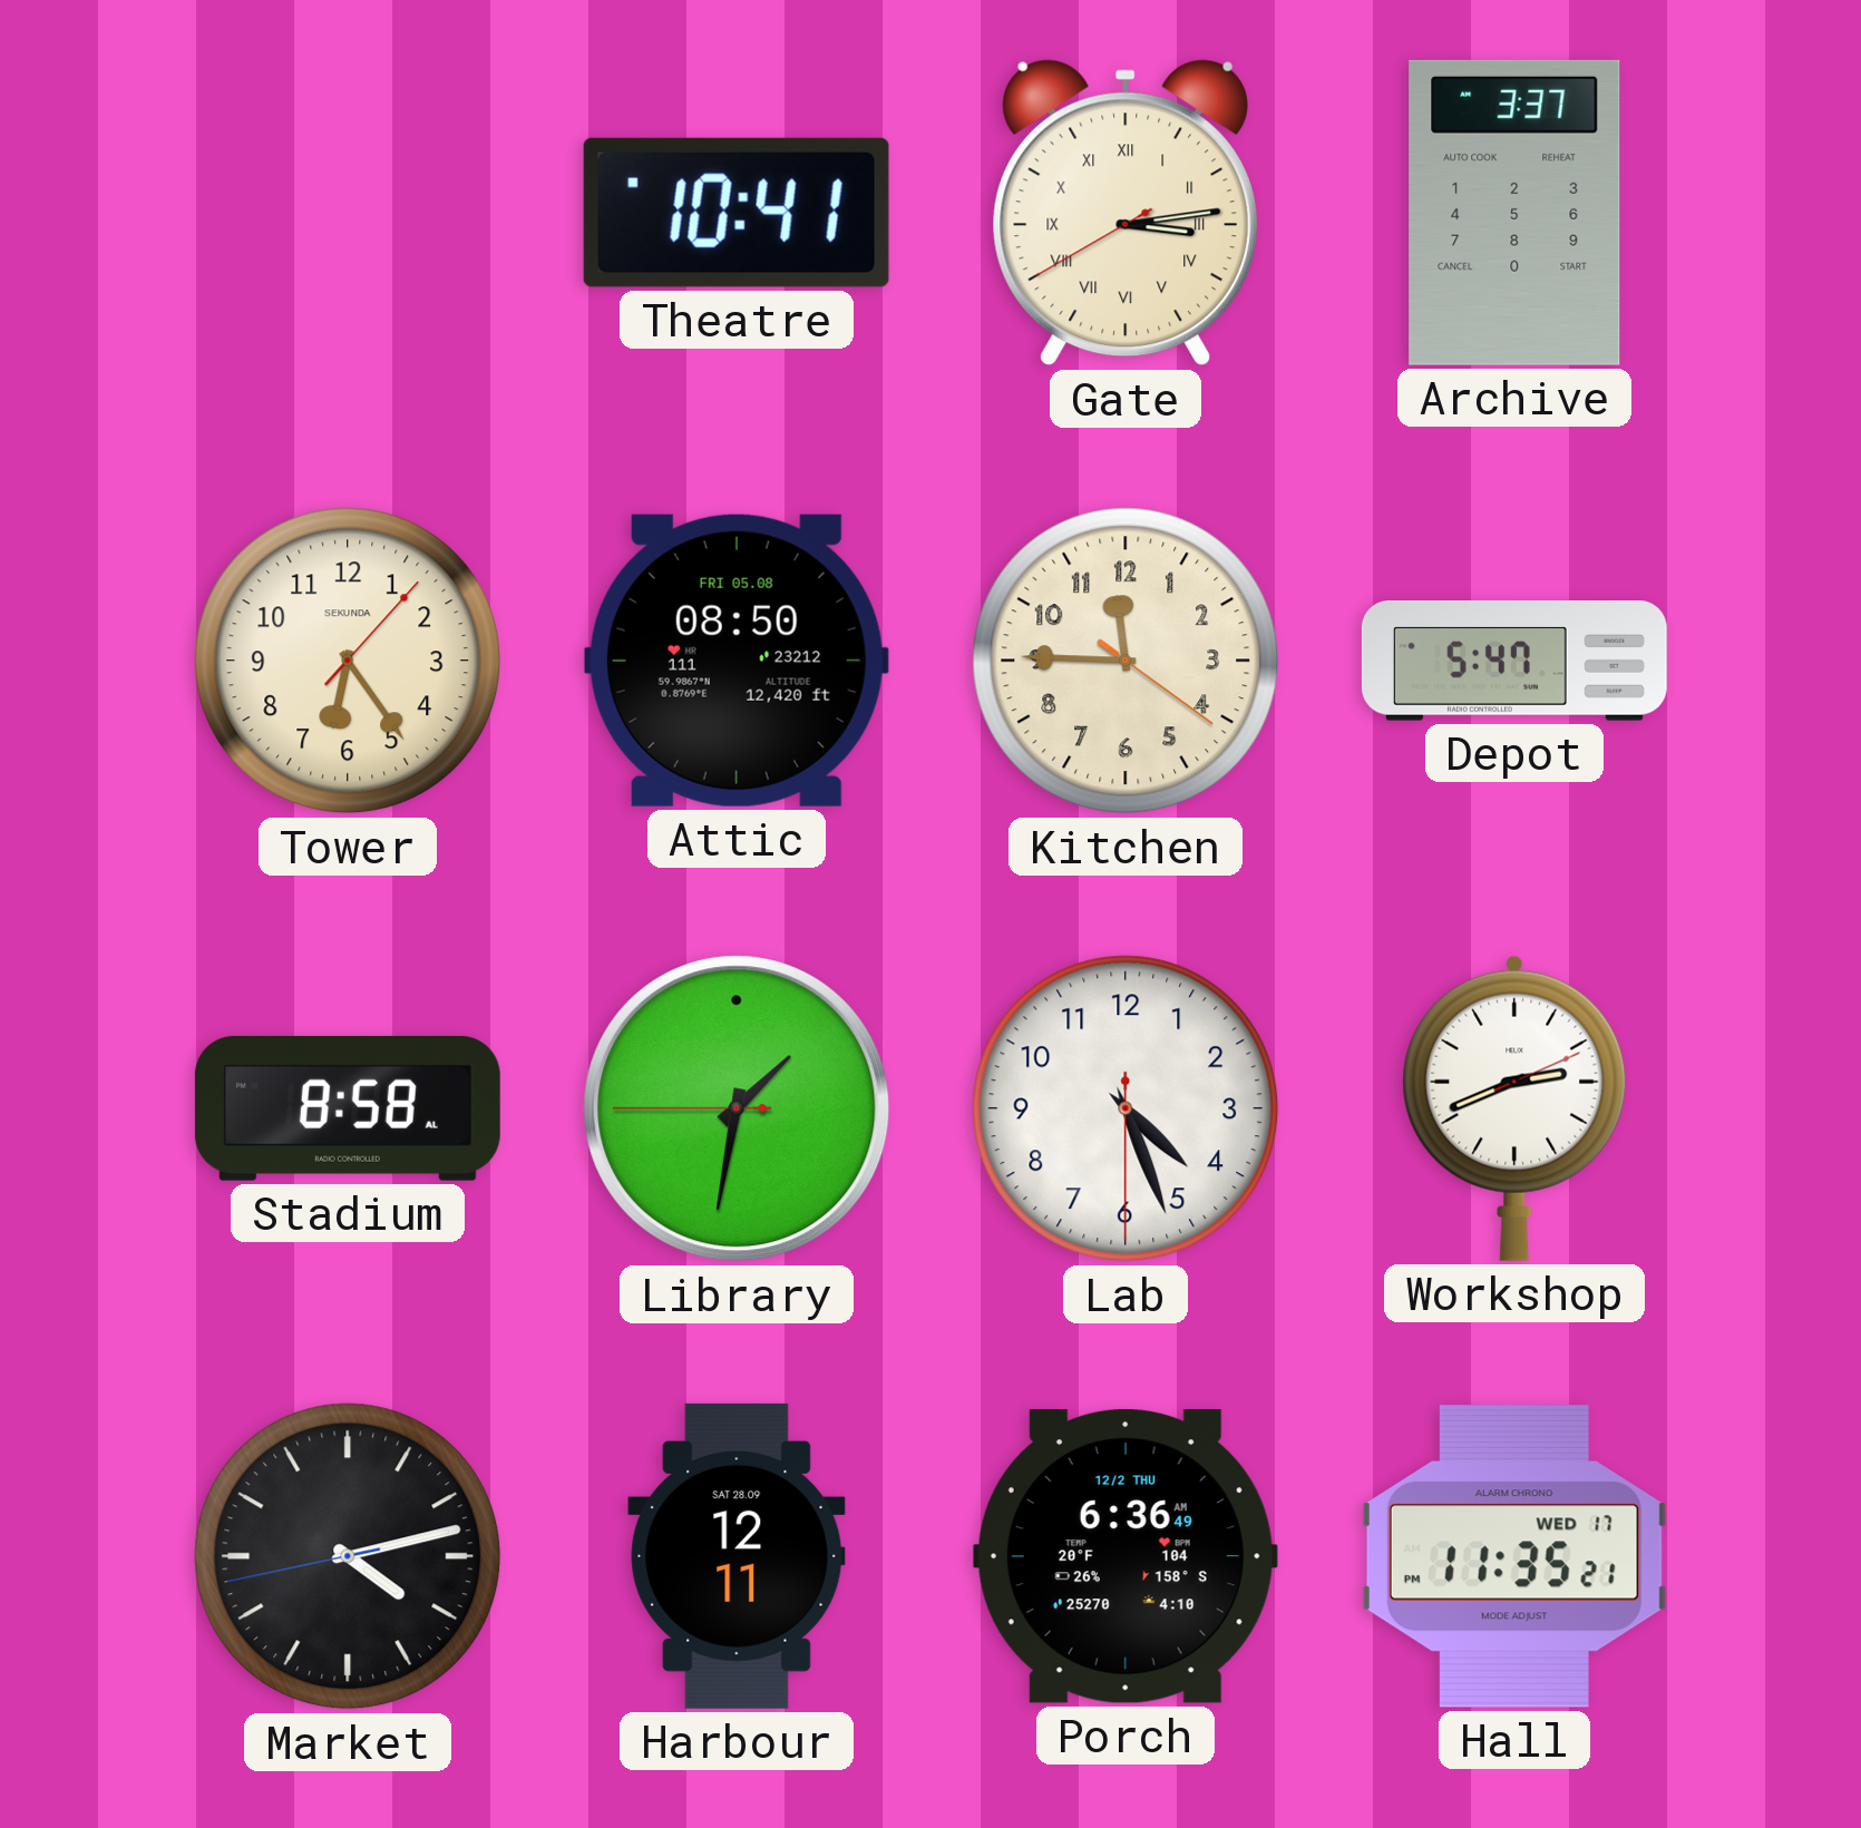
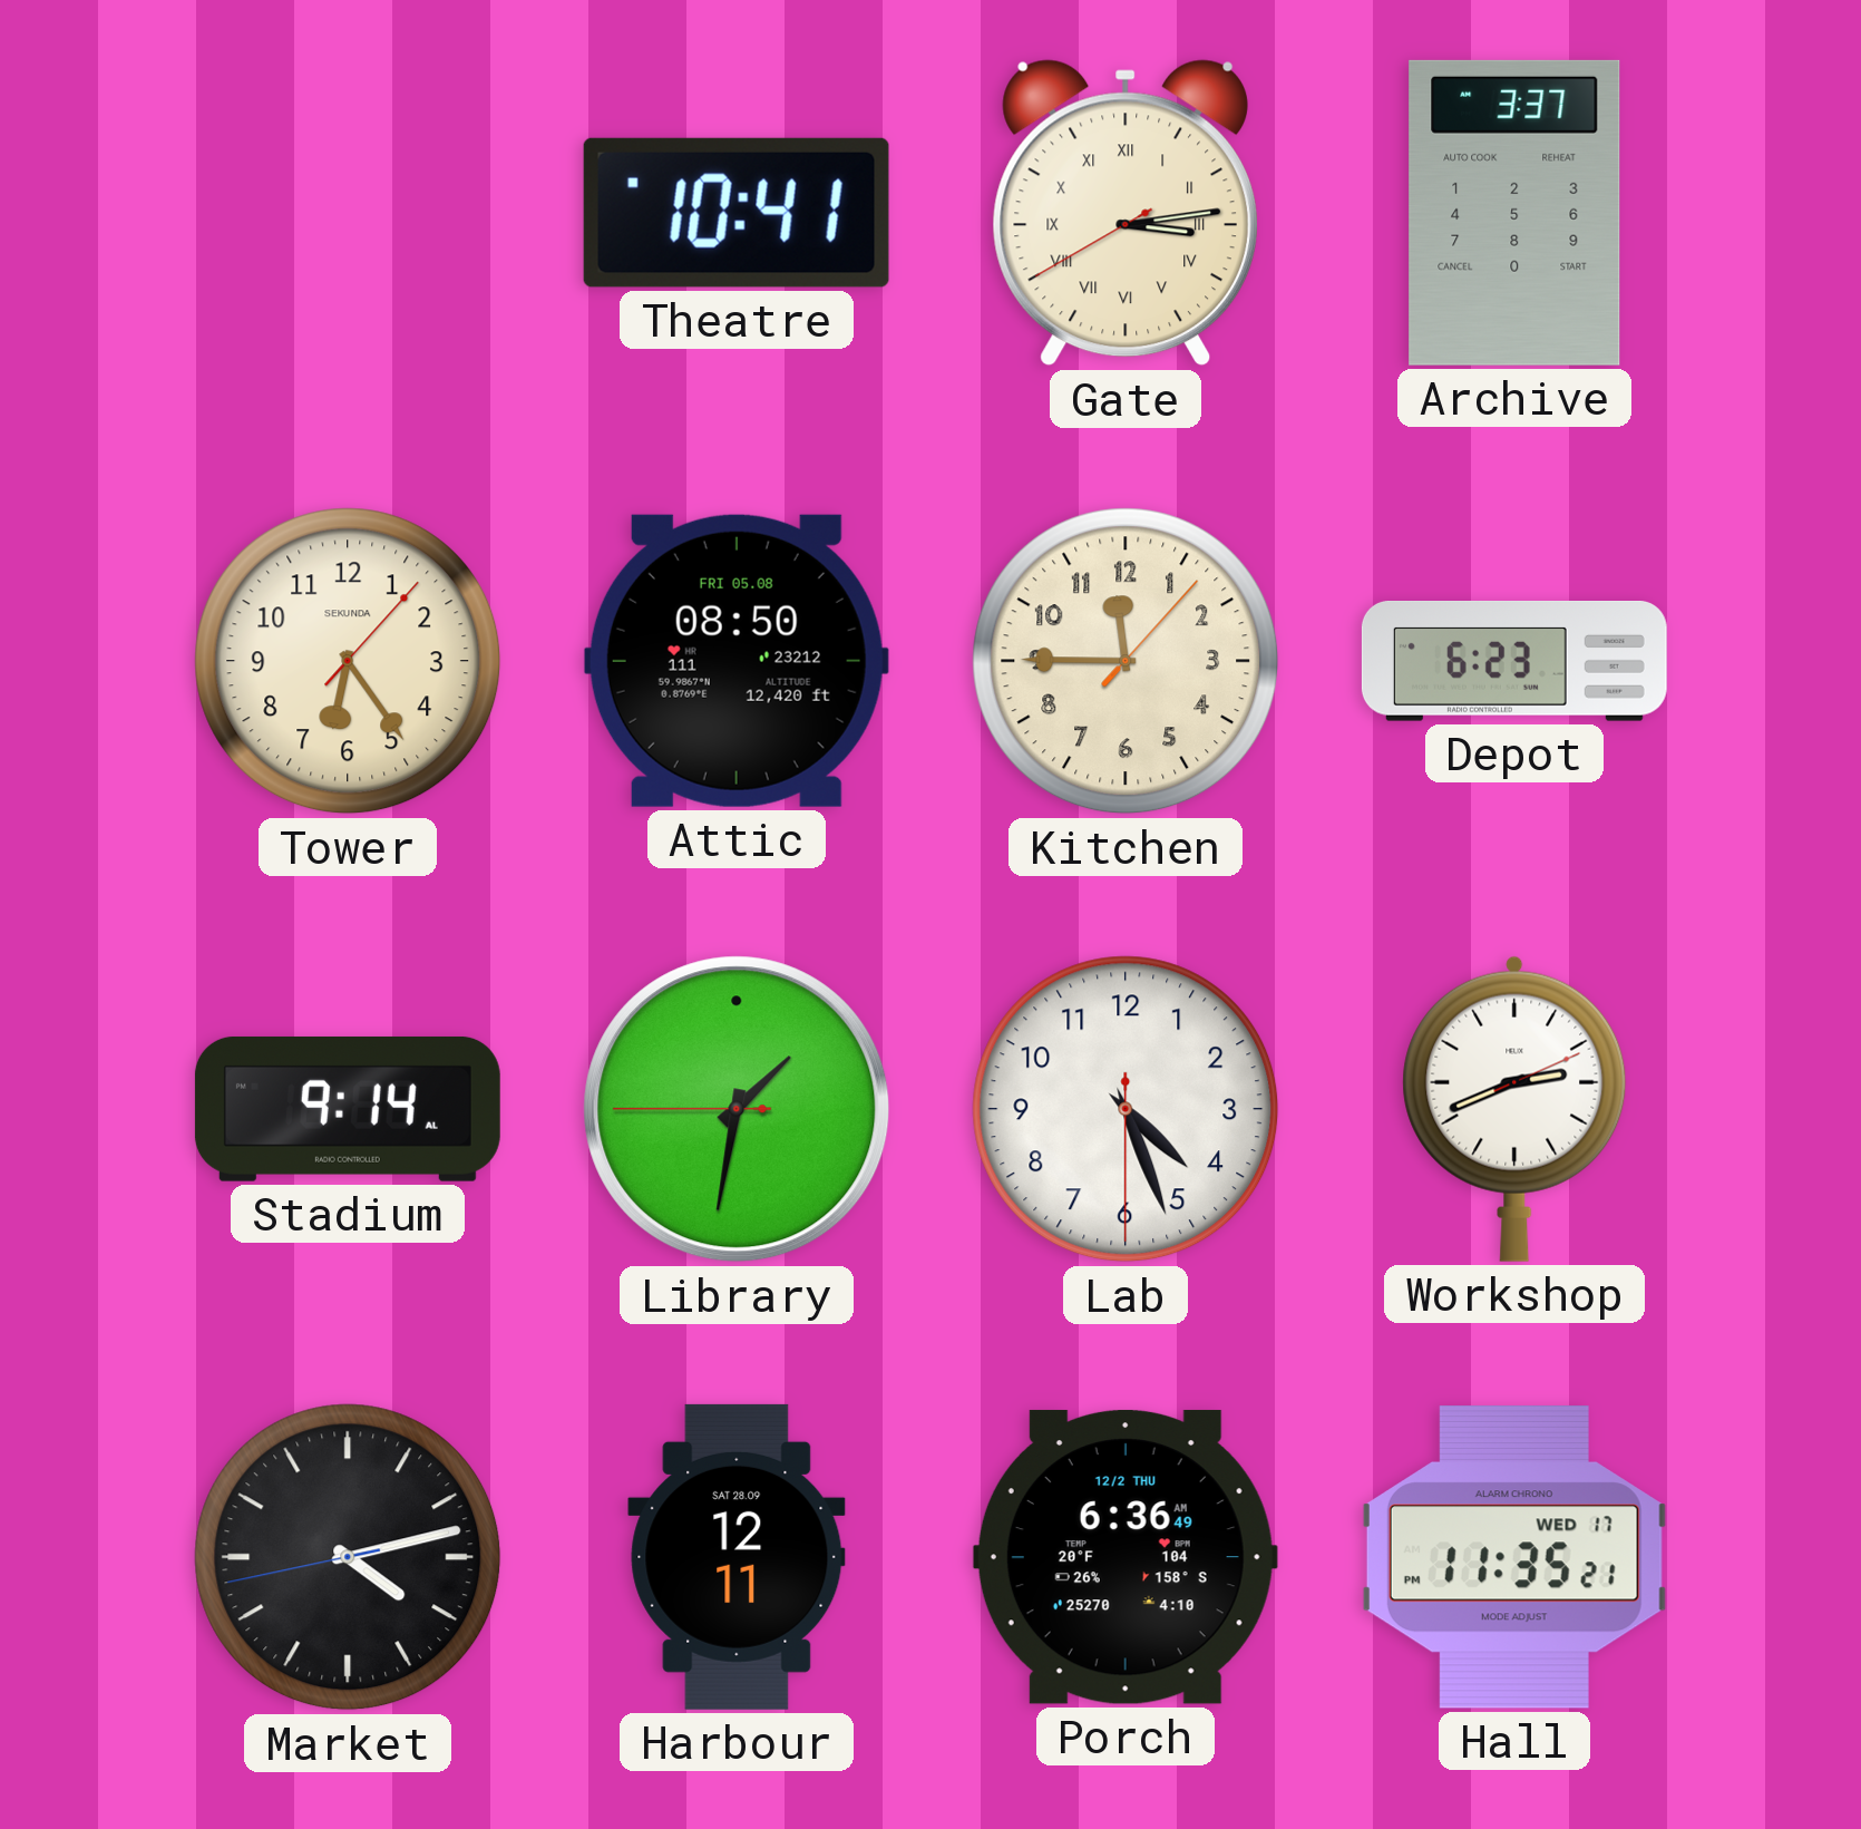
Kitchen: 11:45:21 -> 11:45:07
Depot: 5:47 -> 6:23
Stadium: 8:58 -> 9:14
